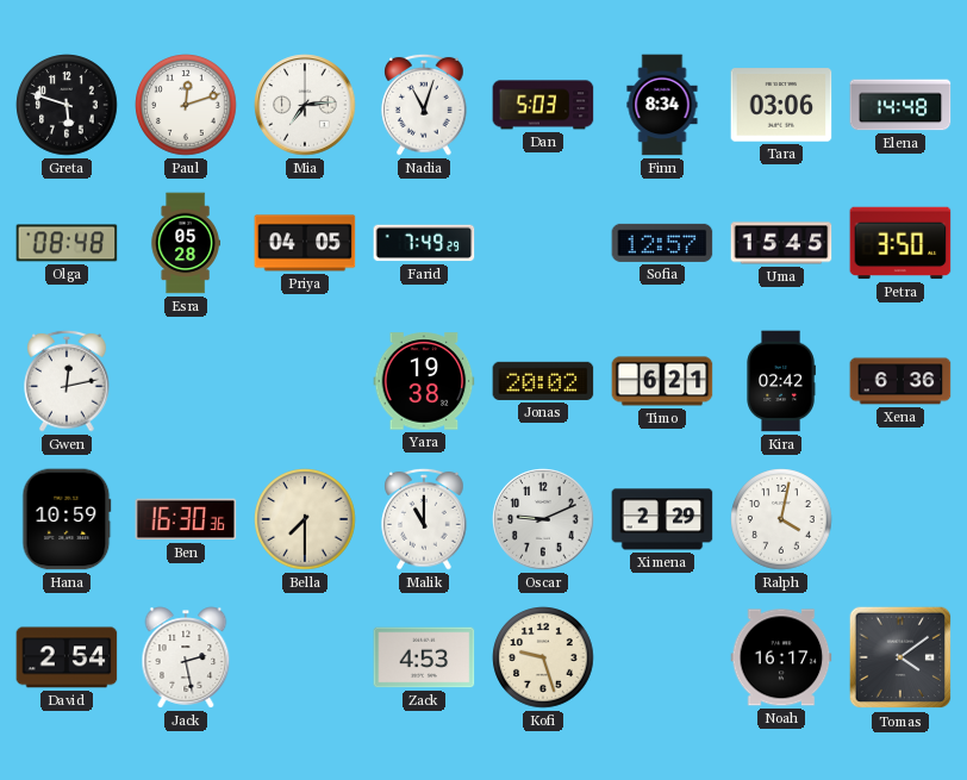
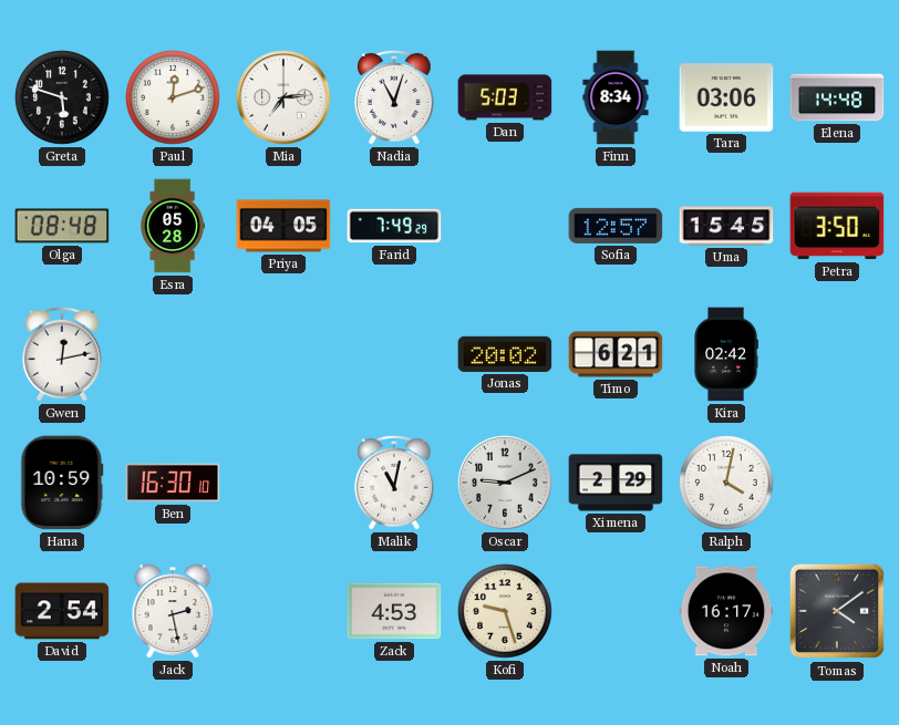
Yara: 19:38 -> none
Xena: 6:36 -> none
Ben: 16:30:36 -> 16:30:10
Bella: 7:30 -> none
Malik: 11:00 -> 11:02
